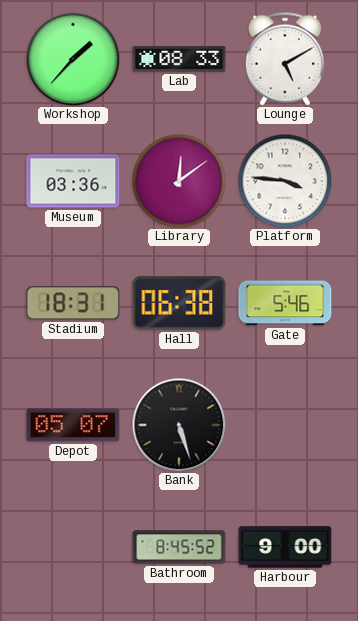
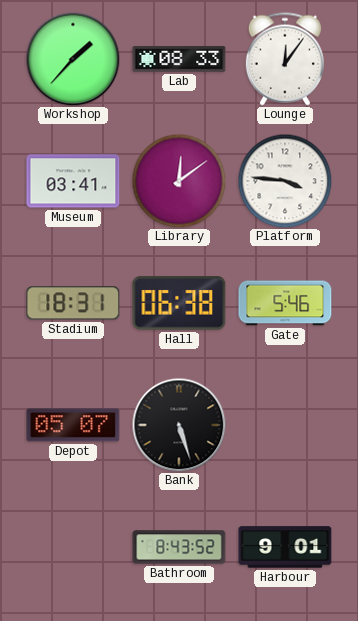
Lounge: 5:10 -> 12:06
Museum: 03:36 -> 03:41
Bathroom: 8:45 -> 8:43
Harbour: 9:00 -> 9:01
